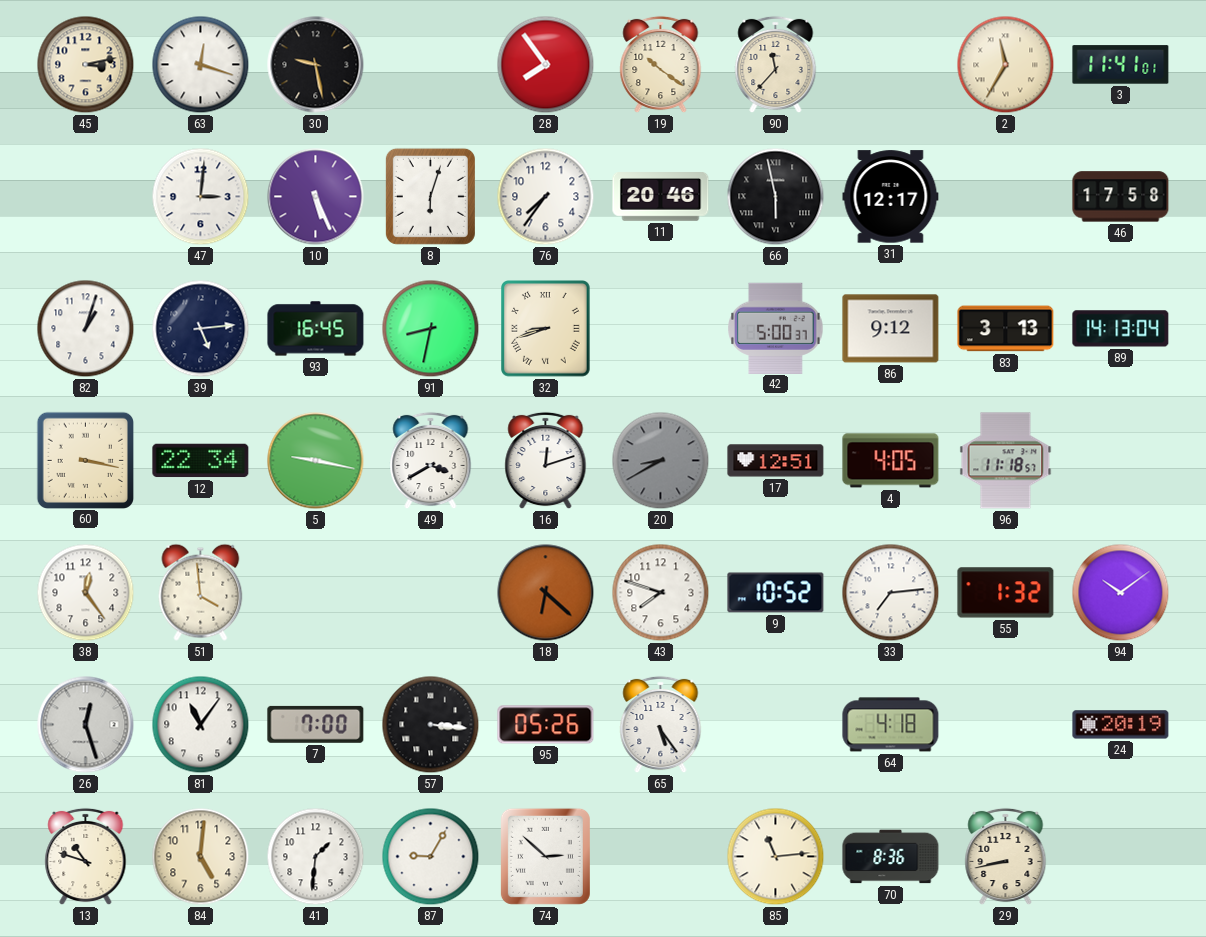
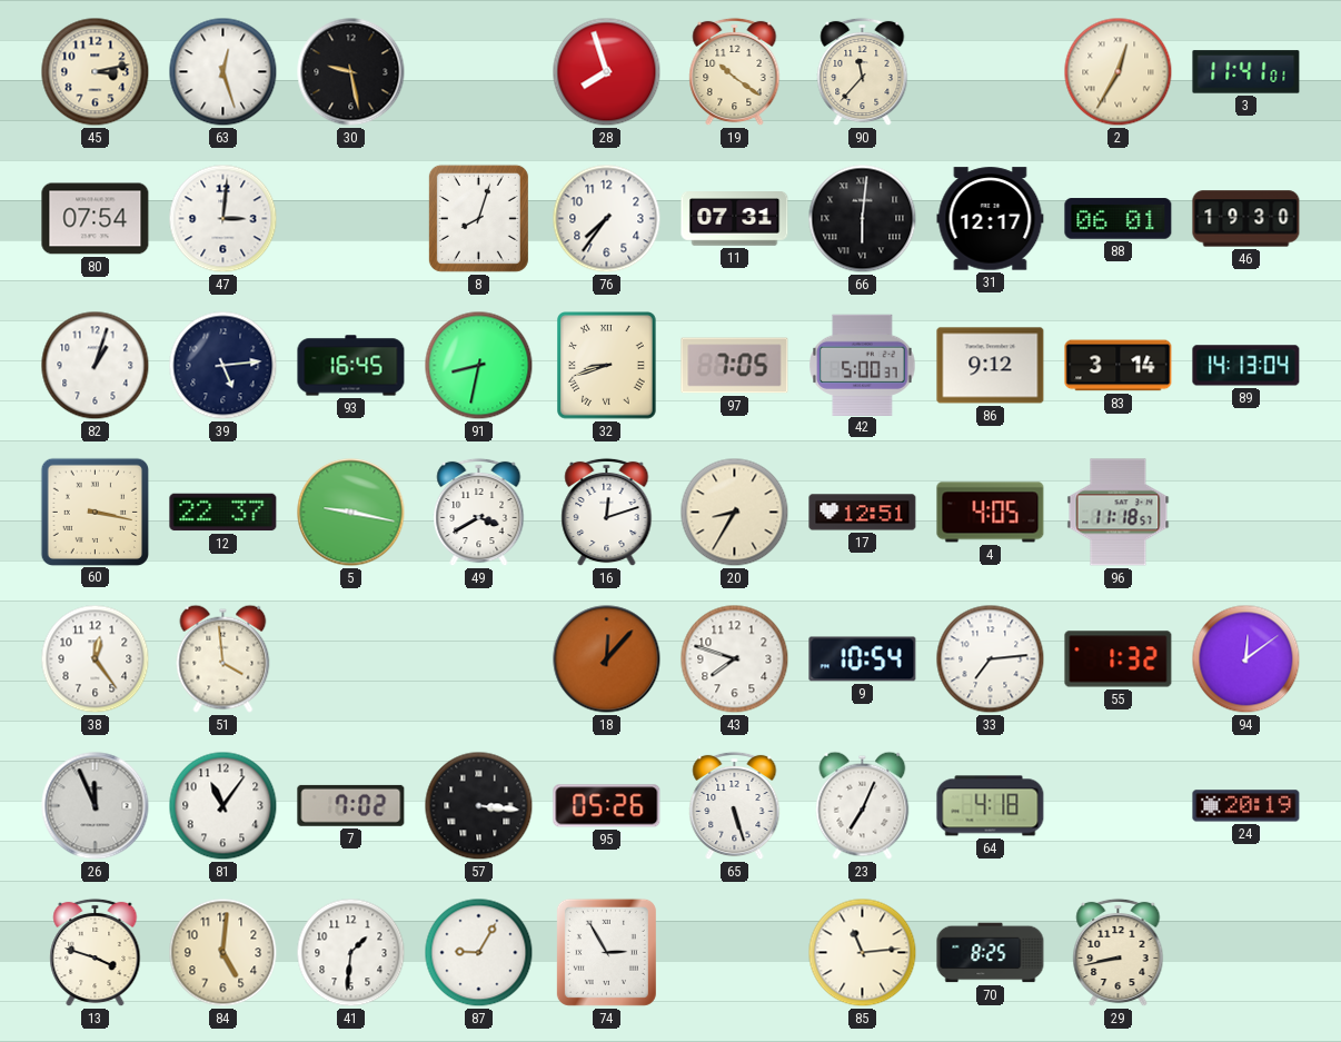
63: 12:18 -> 12:27
28: 7:54 -> 7:57
2: 11:35 -> 12:35
80: none -> 07:54
10: 5:26 -> none
8: 6:03 -> 8:03
11: 20:46 -> 07:31
66: 5:58 -> 6:01
88: none -> 06:01
46: 17:58 -> 19:30
97: none -> 7:05
83: 3:13 -> 3:14
12: 22:34 -> 22:37
20: 8:40 -> 8:35
20 dial: grey -> cream
18: 6:22 -> 12:07
9: 10:52 -> 10:54
94: 10:09 -> 12:09
26: 12:27 -> 11:56
7: 7:00 -> 7:02
65: 5:24 -> 5:27
23: none -> 7:04
13: 10:48 -> 3:48
74: 2:52 -> 2:55
70: 8:36 -> 8:25
